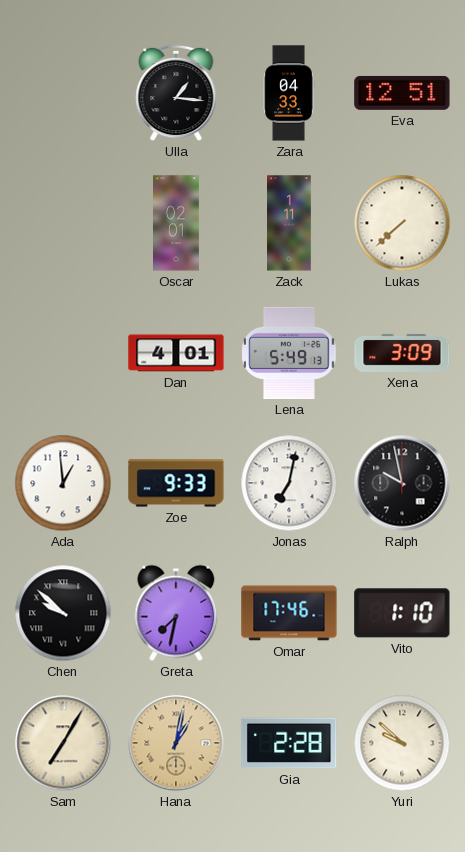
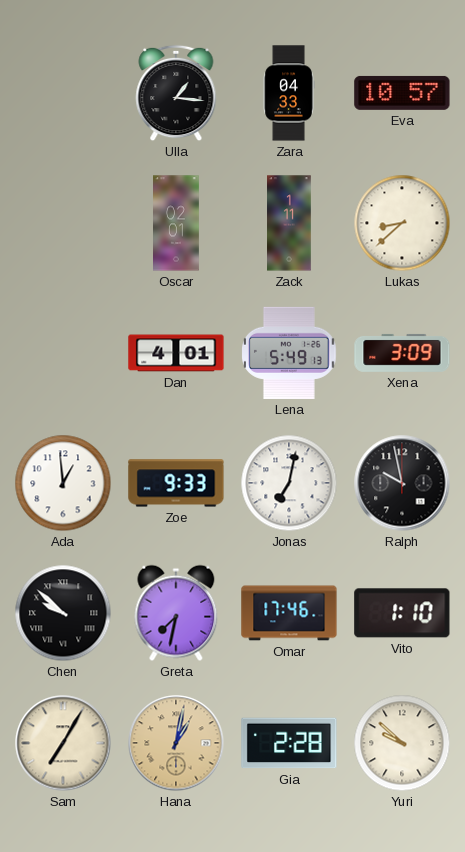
Eva: 12:51 -> 10:57
Lukas: 7:38 -> 8:38
